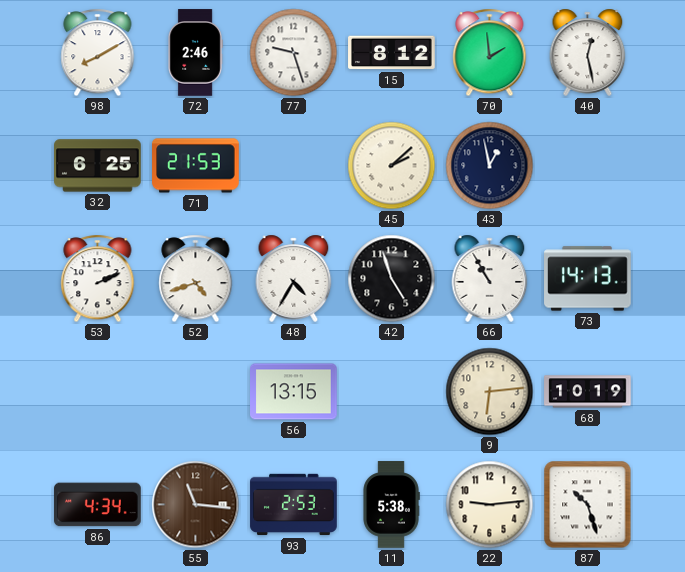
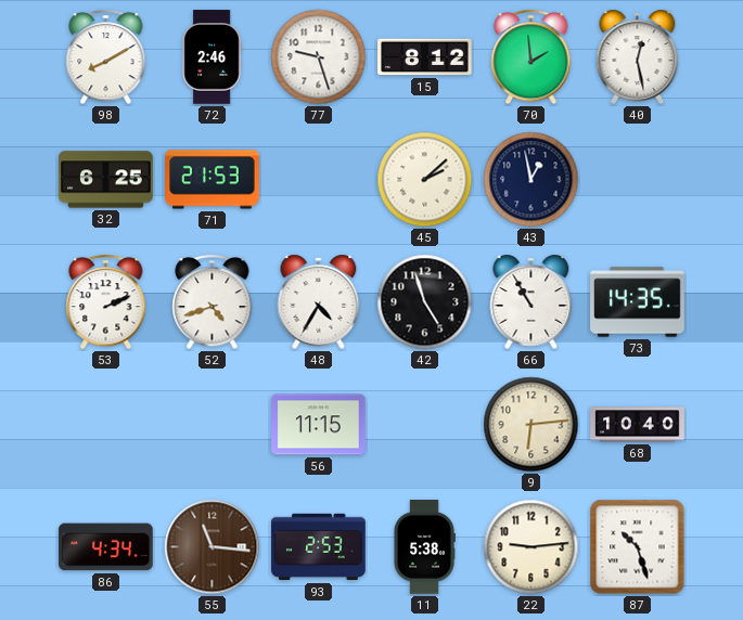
73: 14:13 -> 14:35
56: 13:15 -> 11:15
68: 10:19 -> 10:40
